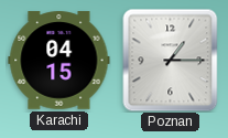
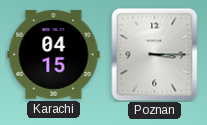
Poznan: 1:15 -> 3:15
